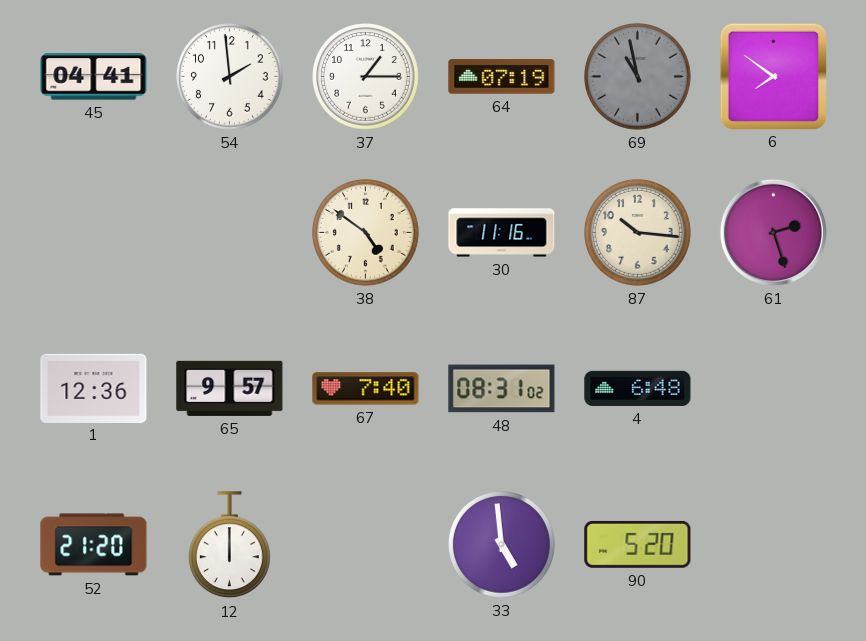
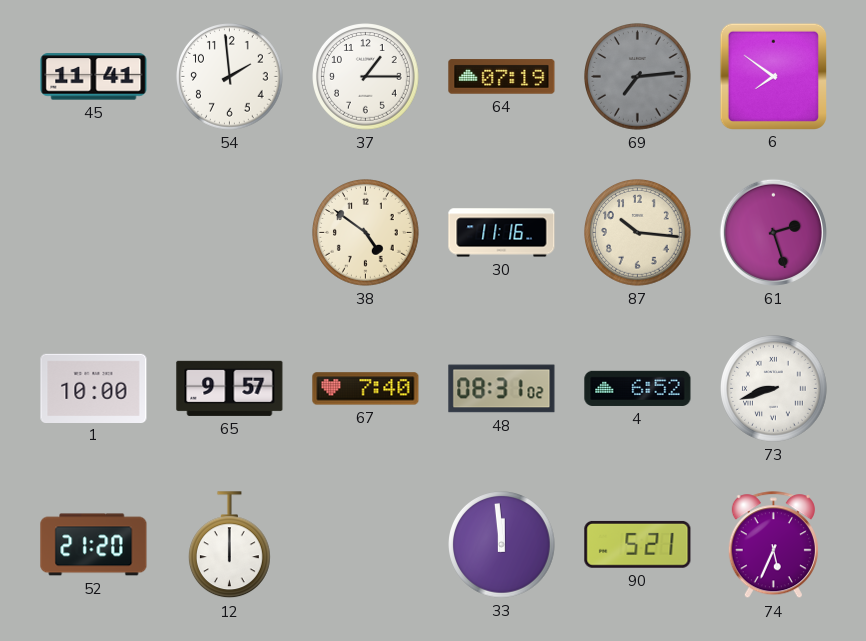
45: 04:41 -> 11:41
69: 10:58 -> 7:14
1: 12:36 -> 10:00
4: 6:48 -> 6:52
73: none -> 8:42
33: 4:59 -> 11:59
90: 5:20 -> 5:21
74: none -> 5:34
